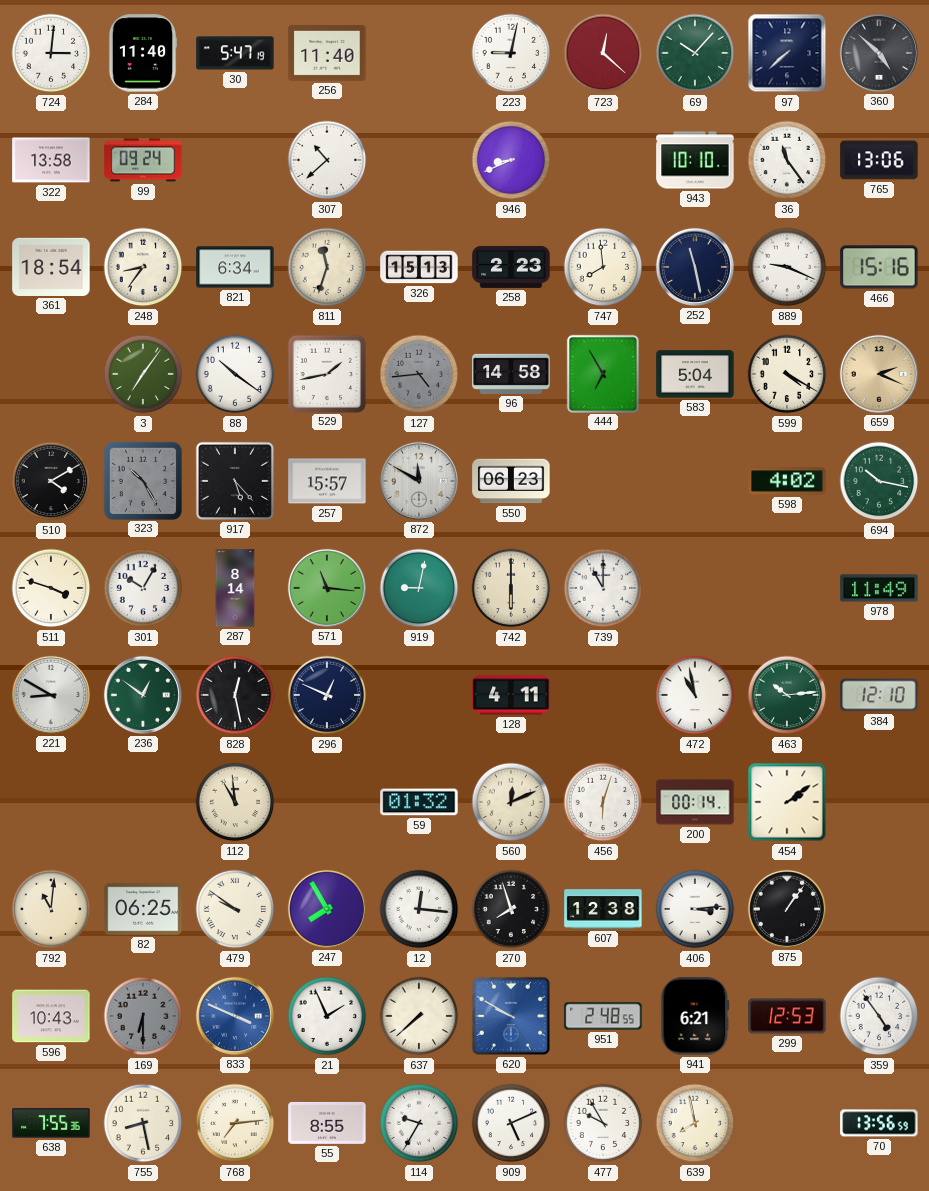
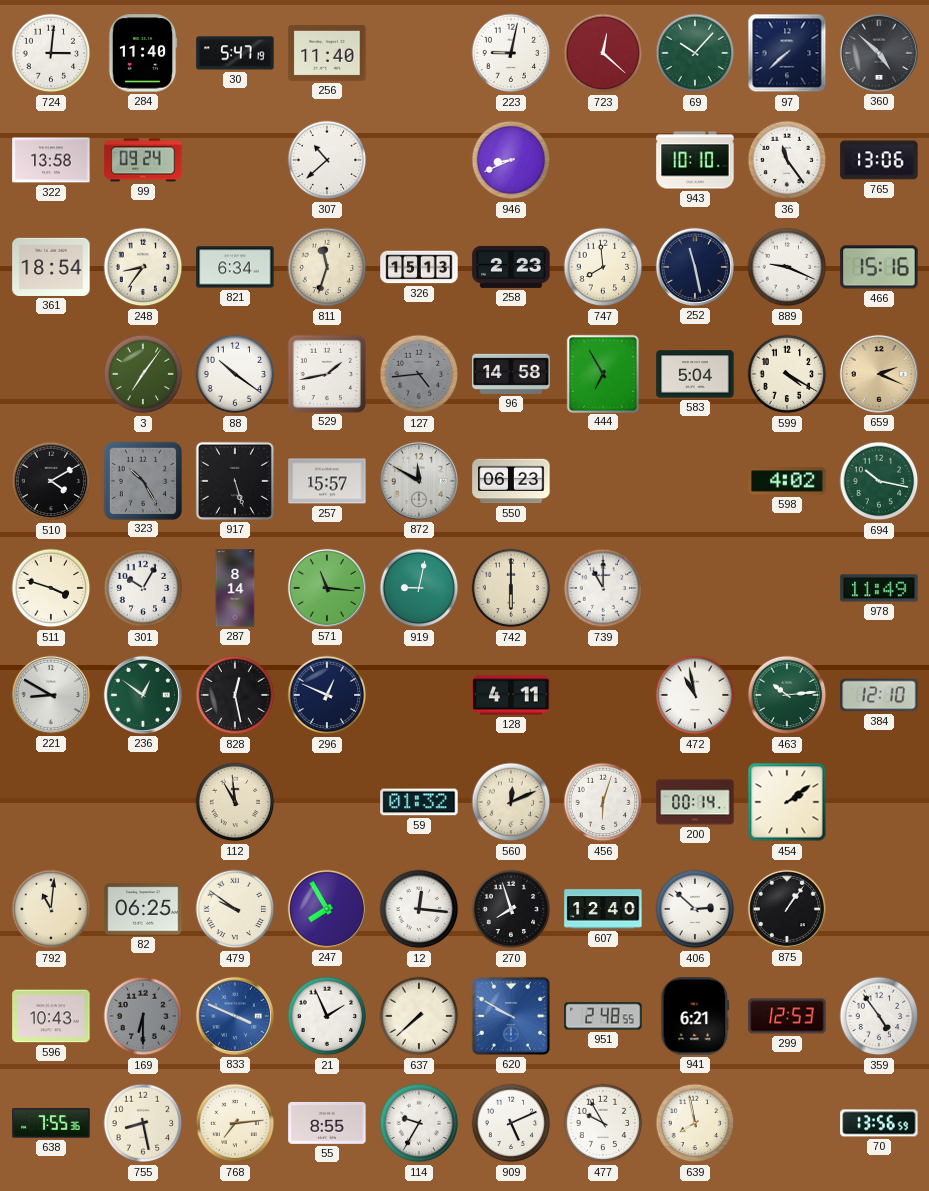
917: 5:23 -> 5:27
607: 12:38 -> 12:40
406: 3:14 -> 2:52
